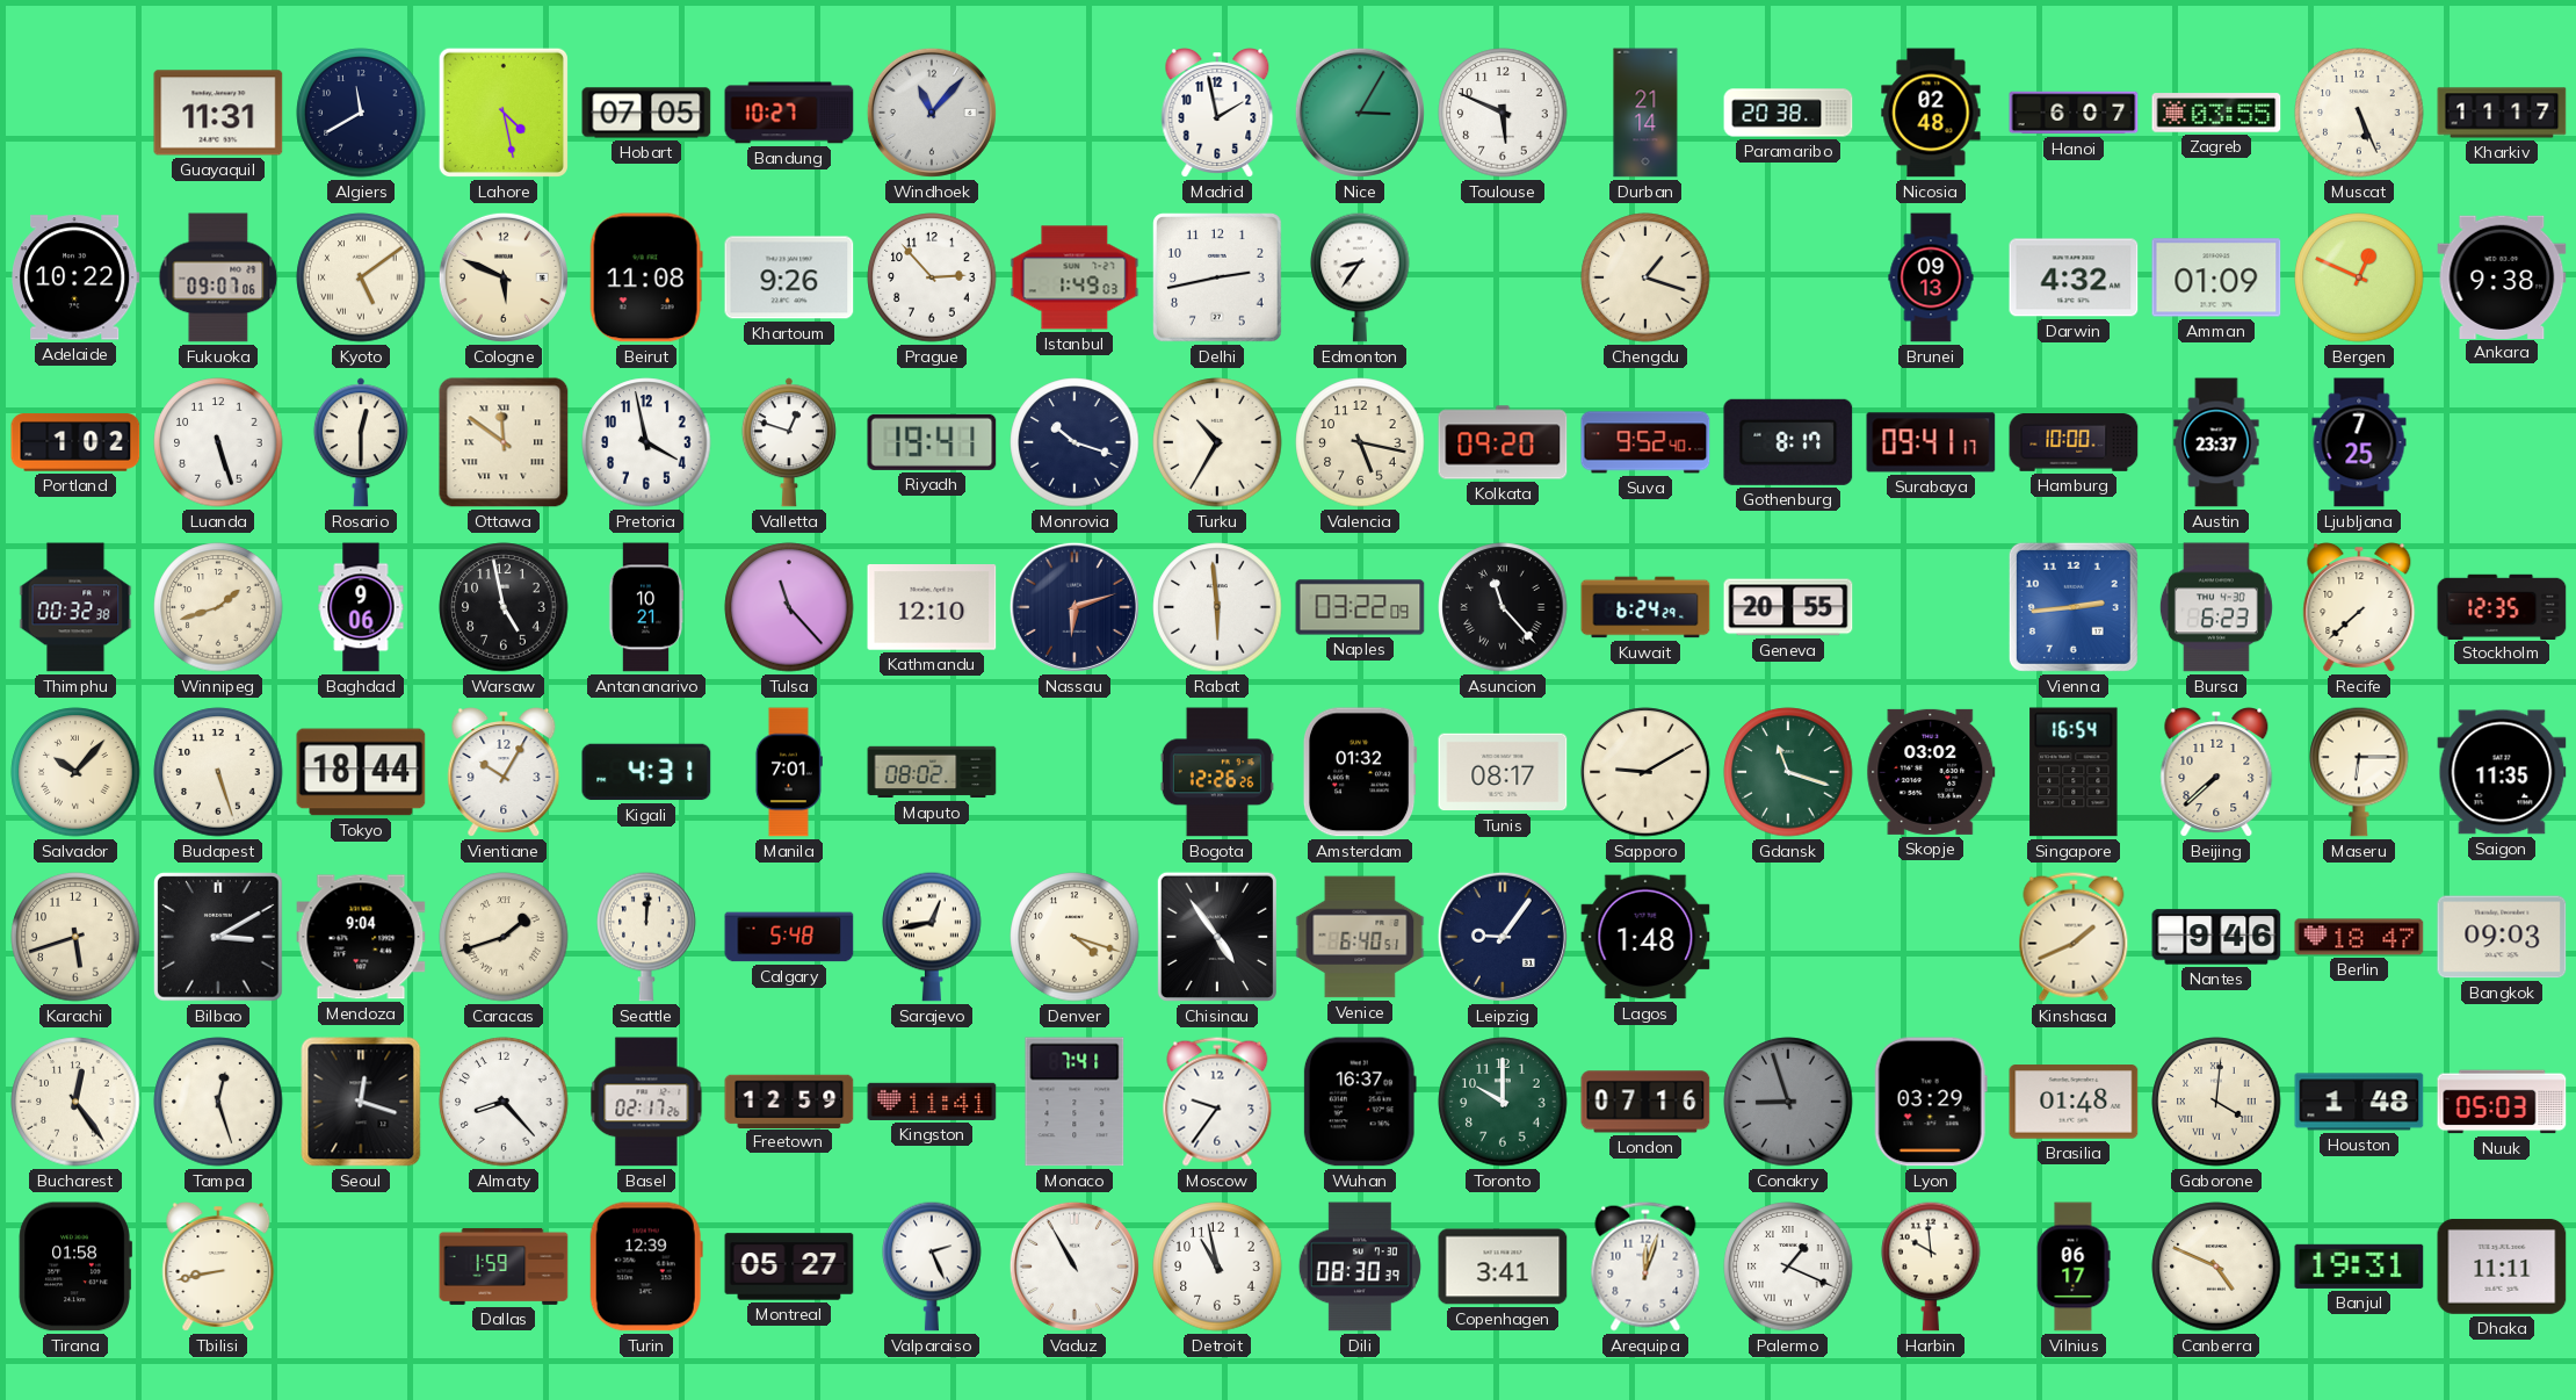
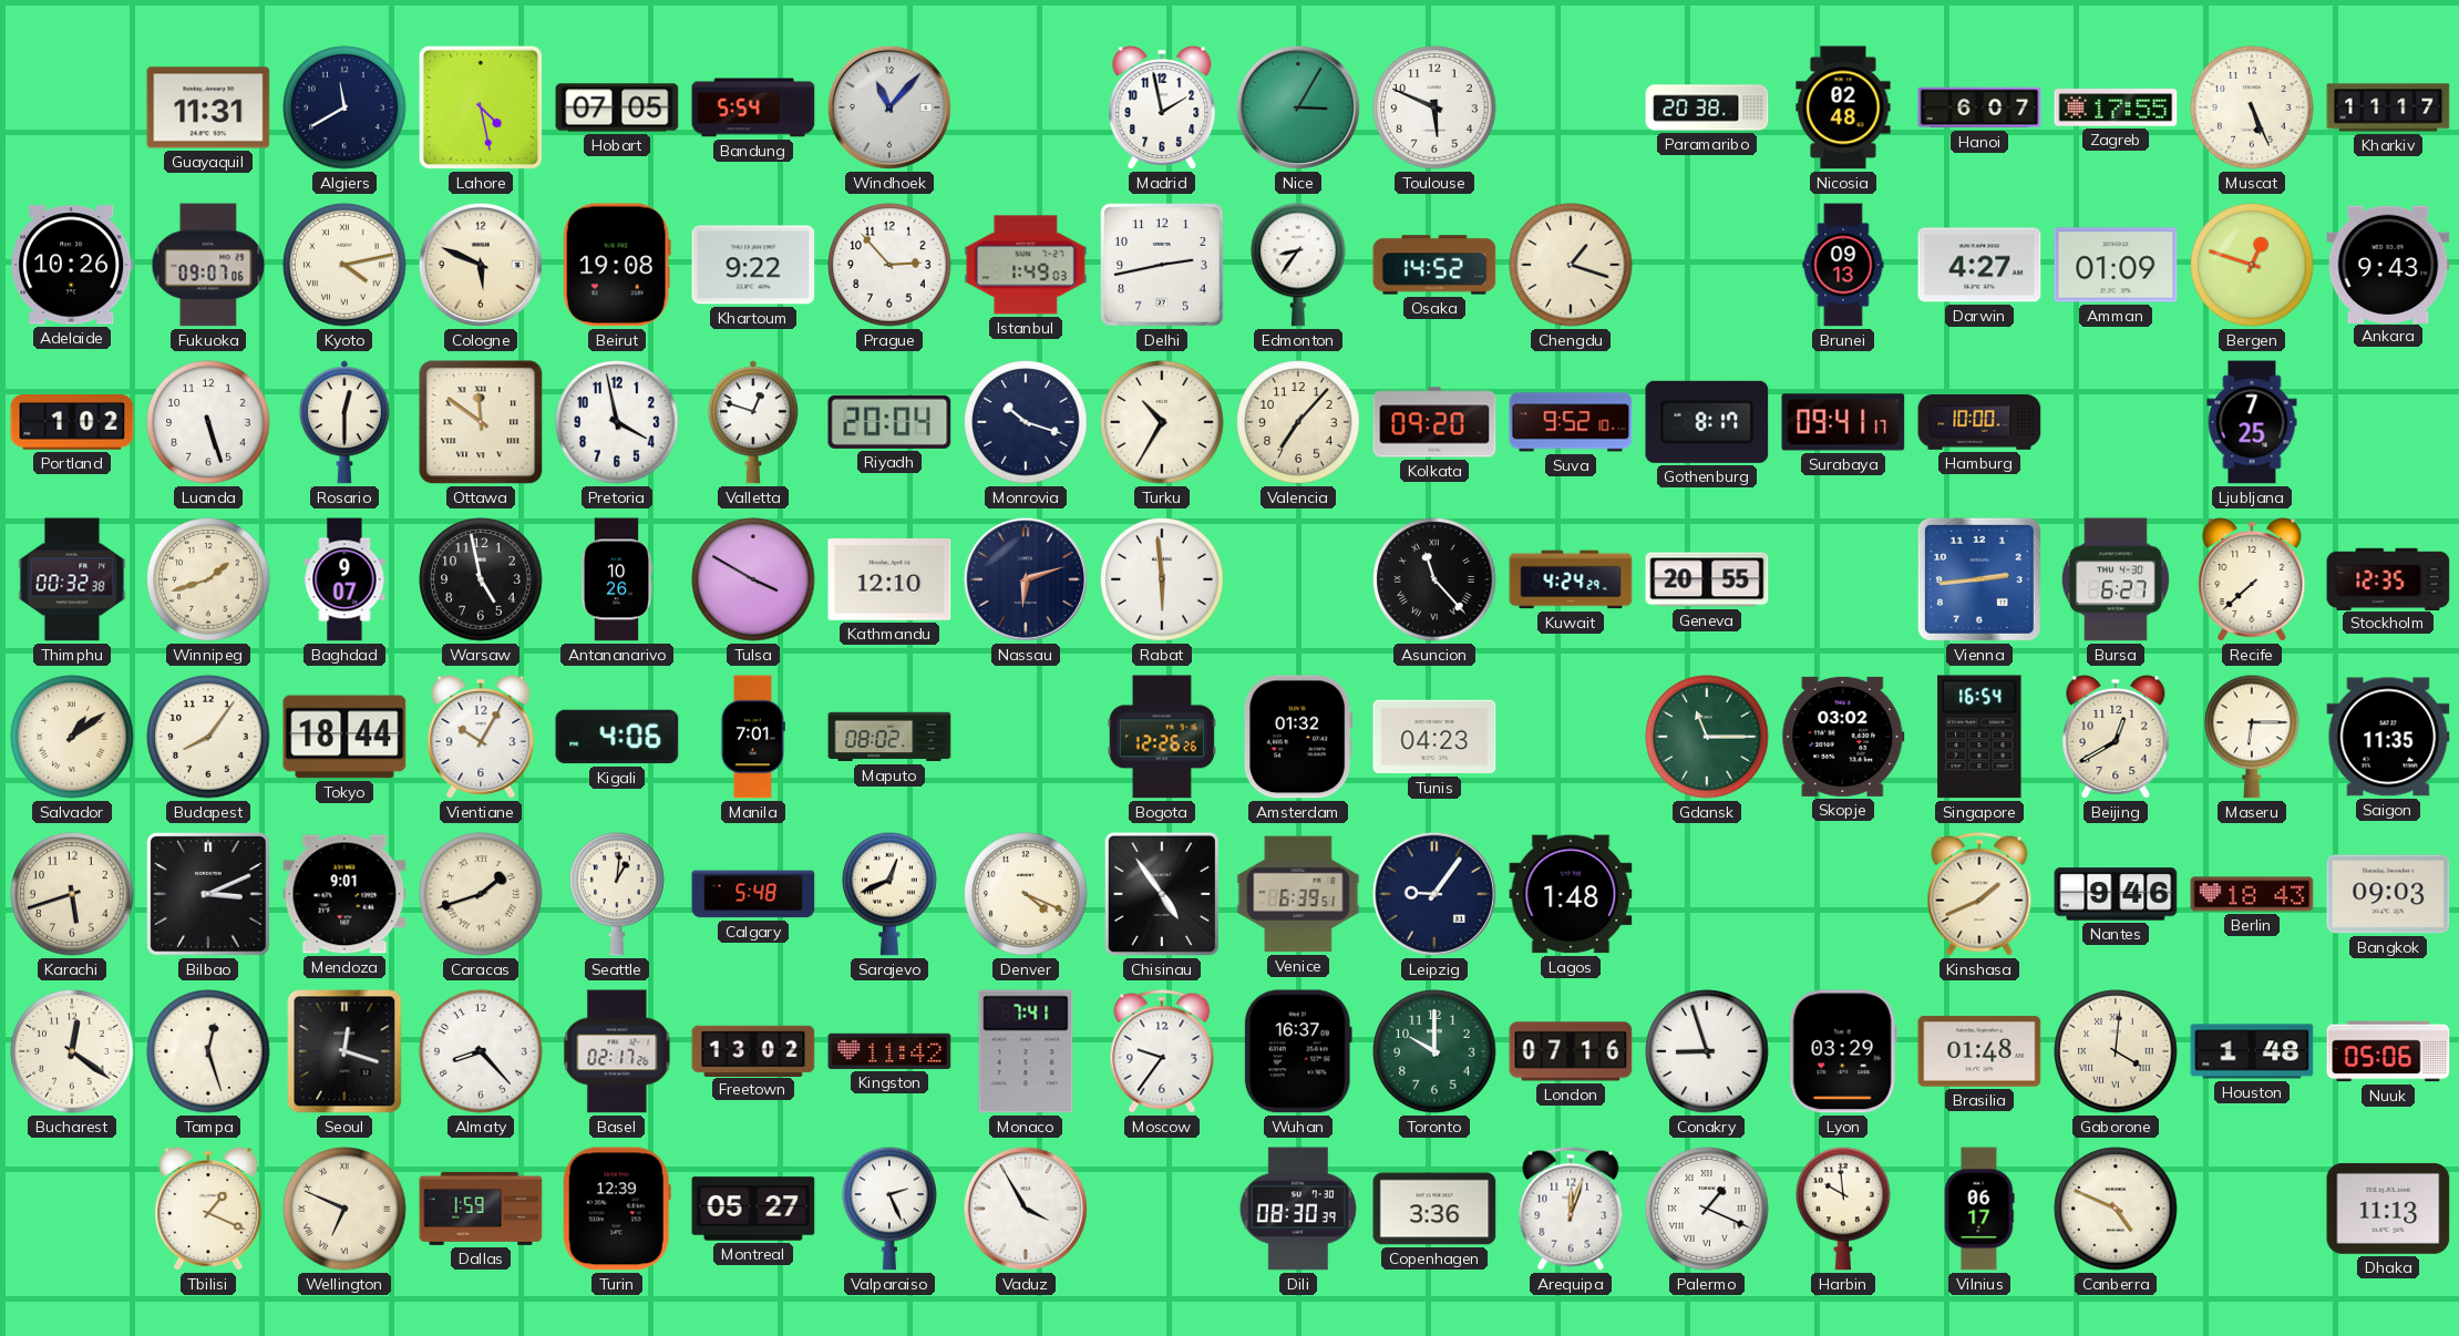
Bandung: 10:27 -> 5:54
Durban: 21:14 -> none
Zagreb: 03:55 -> 17:55
Adelaide: 10:22 -> 10:26
Kyoto: 5:09 -> 4:13
Beirut: 11:08 -> 19:08
Khartoum: 9:26 -> 9:22
Osaka: none -> 14:52
Darwin: 4:32 -> 4:27
Bergen: 12:49 -> 12:48
Ankara: 9:38 -> 9:43
Riyadh: 19:41 -> 20:04
Valencia: 5:17 -> 7:07
Suva: 9:52:40 -> 9:52:10
Austin: 23:37 -> none
Baghdad: 9:06 -> 9:07
Antananarivo: 10:21 -> 10:26
Tulsa: 11:23 -> 3:50
Naples: 03:22 -> none
Kuwait: 6:24 -> 4:24
Bursa: 6:23 -> 6:27
Salvador: 10:07 -> 1:09
Budapest: 5:27 -> 8:06
Kigali: 4:31 -> 4:06
Tunis: 08:17 -> 04:23
Sapporo: 9:10 -> none
Gdansk: 11:18 -> 11:15
Beijing: 7:38 -> 12:40
Bilbao: 3:10 -> 3:11
Mendoza: 9:04 -> 9:01
Seattle: 12:01 -> 1:01
Sarajevo: 12:43 -> 12:41
Denver: 4:18 -> 4:19
Venice: 6:40 -> 6:39
Berlin: 18:47 -> 18:43
Bucharest: 12:24 -> 12:21
Freetown: 12:59 -> 13:02
Kingston: 11:41 -> 11:42
Conakry dial: grey -> white
Nuuk: 05:03 -> 05:06
Tirana: 01:58 -> none
Tbilisi: 8:43 -> 1:19
Wellington: none -> 6:49
Vaduz: 10:55 -> 3:55
Detroit: 10:58 -> none
Copenhagen: 3:41 -> 3:36
Banjul: 19:31 -> none
Dhaka: 11:11 -> 11:13
